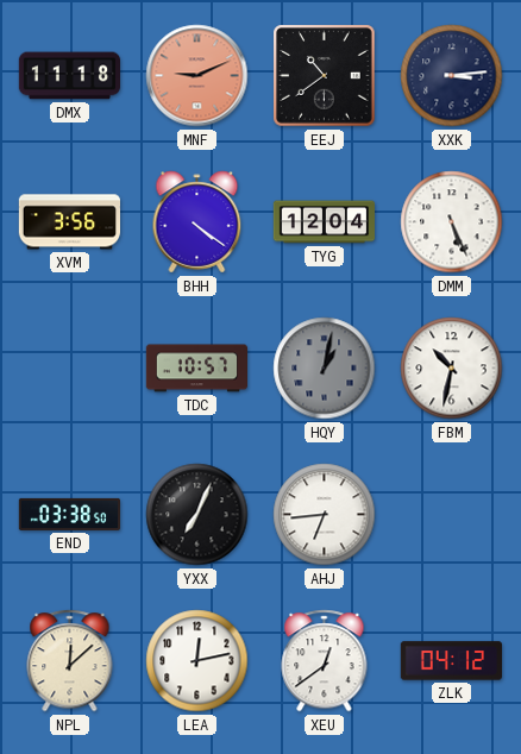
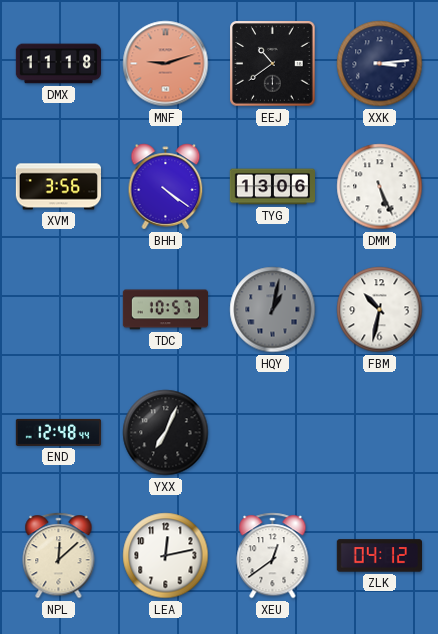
MNF: 9:11 -> 9:12
TYG: 12:04 -> 13:06
END: 03:38 -> 12:48
AHJ: 6:44 -> none
